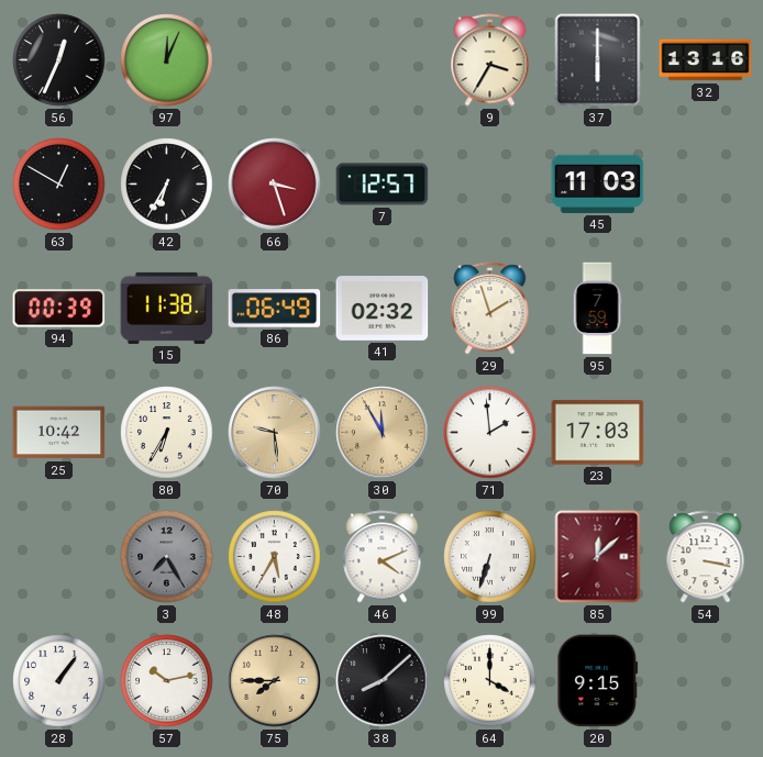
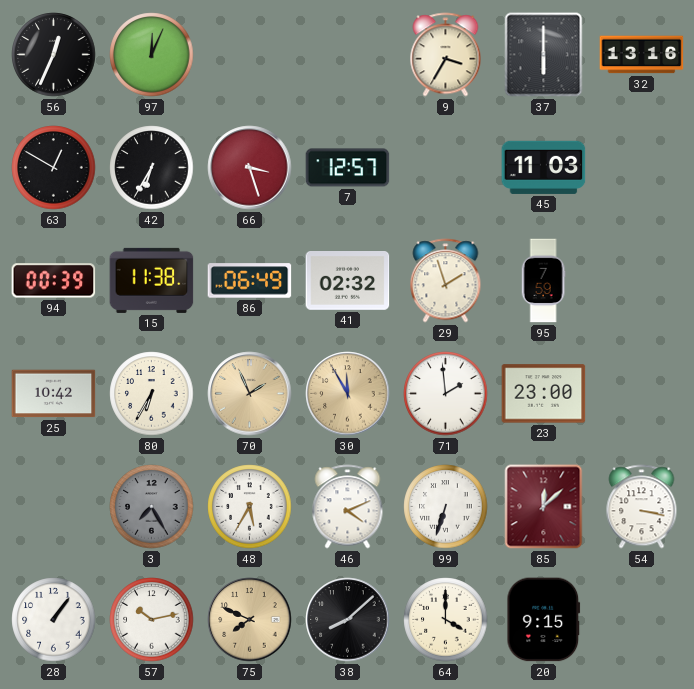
70: 9:29 -> 1:56
23: 17:03 -> 23:00
75: 7:45 -> 7:49
